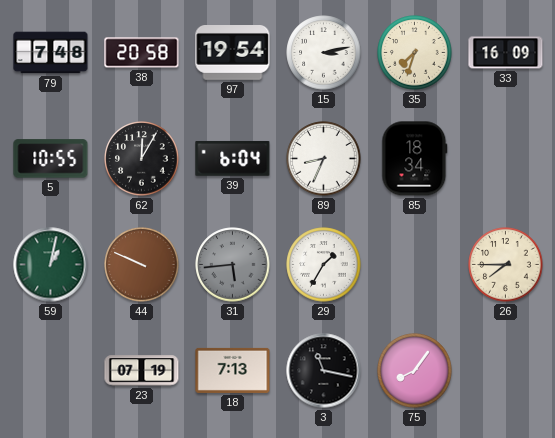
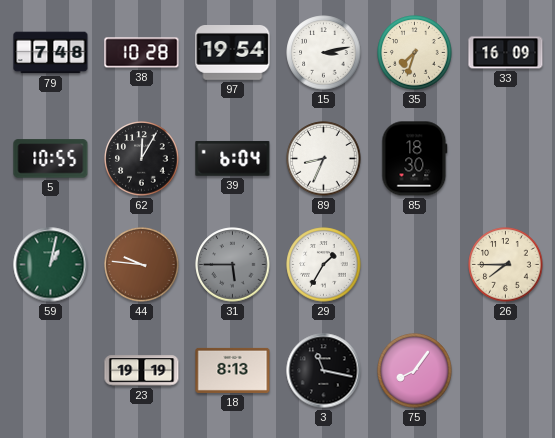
38: 20:58 -> 10:28
85: 18:34 -> 18:30
44: 9:49 -> 9:46
31: 5:44 -> 5:45
23: 07:19 -> 19:19
18: 7:13 -> 8:13
